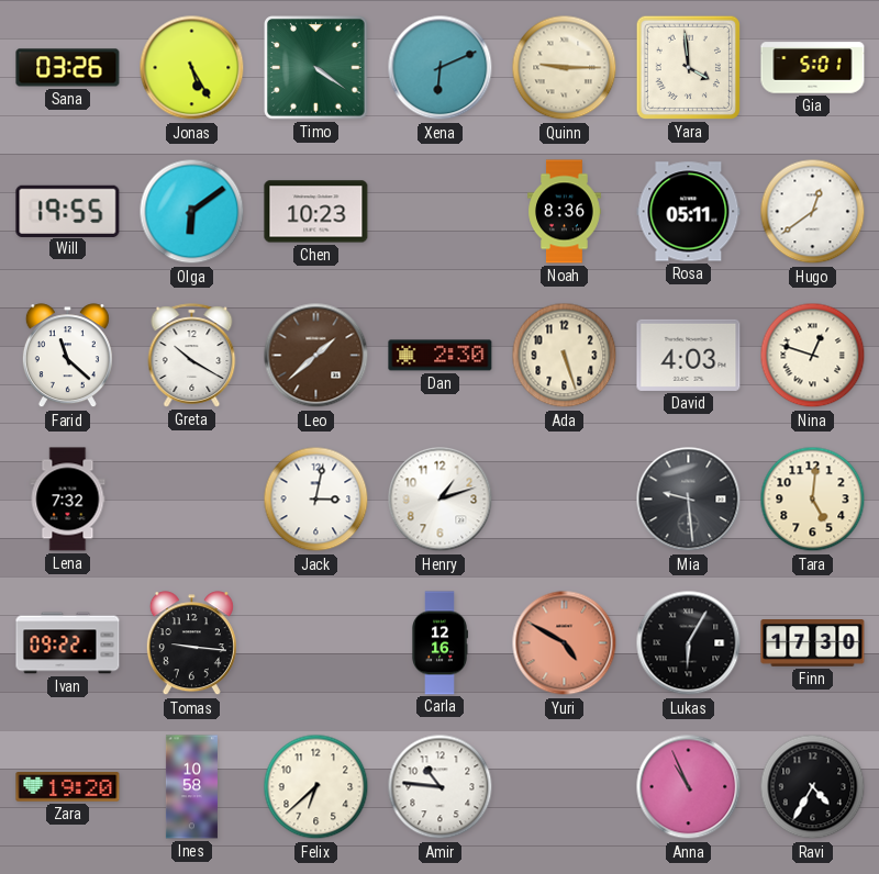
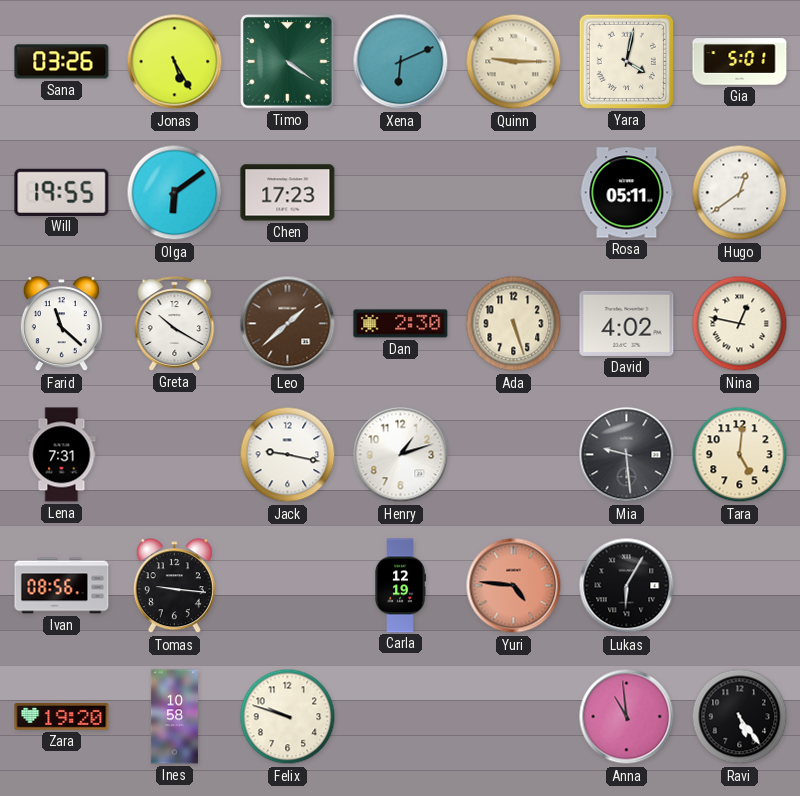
Yara: 3:59 -> 4:02
Chen: 10:23 -> 17:23
Noah: 8:36 -> none
David: 4:03 -> 4:02
Nina: 12:48 -> 12:47
Lena: 7:32 -> 7:31
Jack: 3:02 -> 9:17
Ivan: 09:22 -> 08:56
Carla: 12:16 -> 12:19
Yuri: 4:50 -> 4:46
Finn: 17:30 -> none
Felix: 6:38 -> 9:48
Amir: 10:46 -> none
Anna: 10:56 -> 10:59
Ravi: 4:35 -> 5:24
